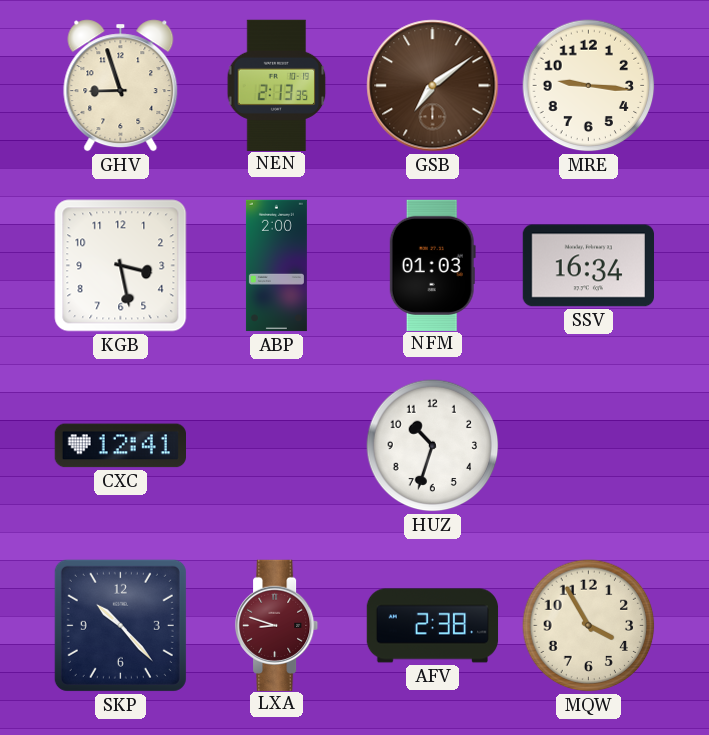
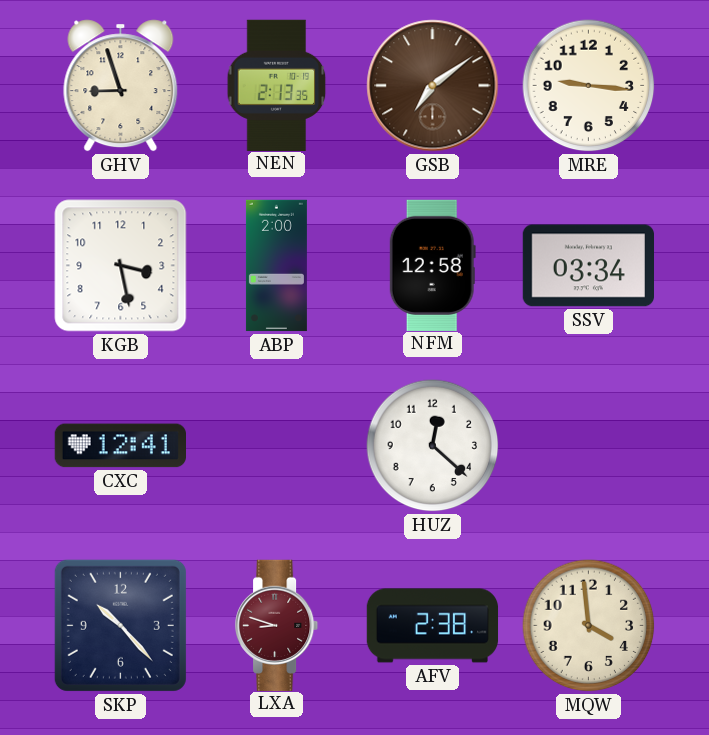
NFM: 01:03 -> 12:58
SSV: 16:34 -> 03:34
HUZ: 10:33 -> 12:22
MQW: 3:55 -> 3:59
